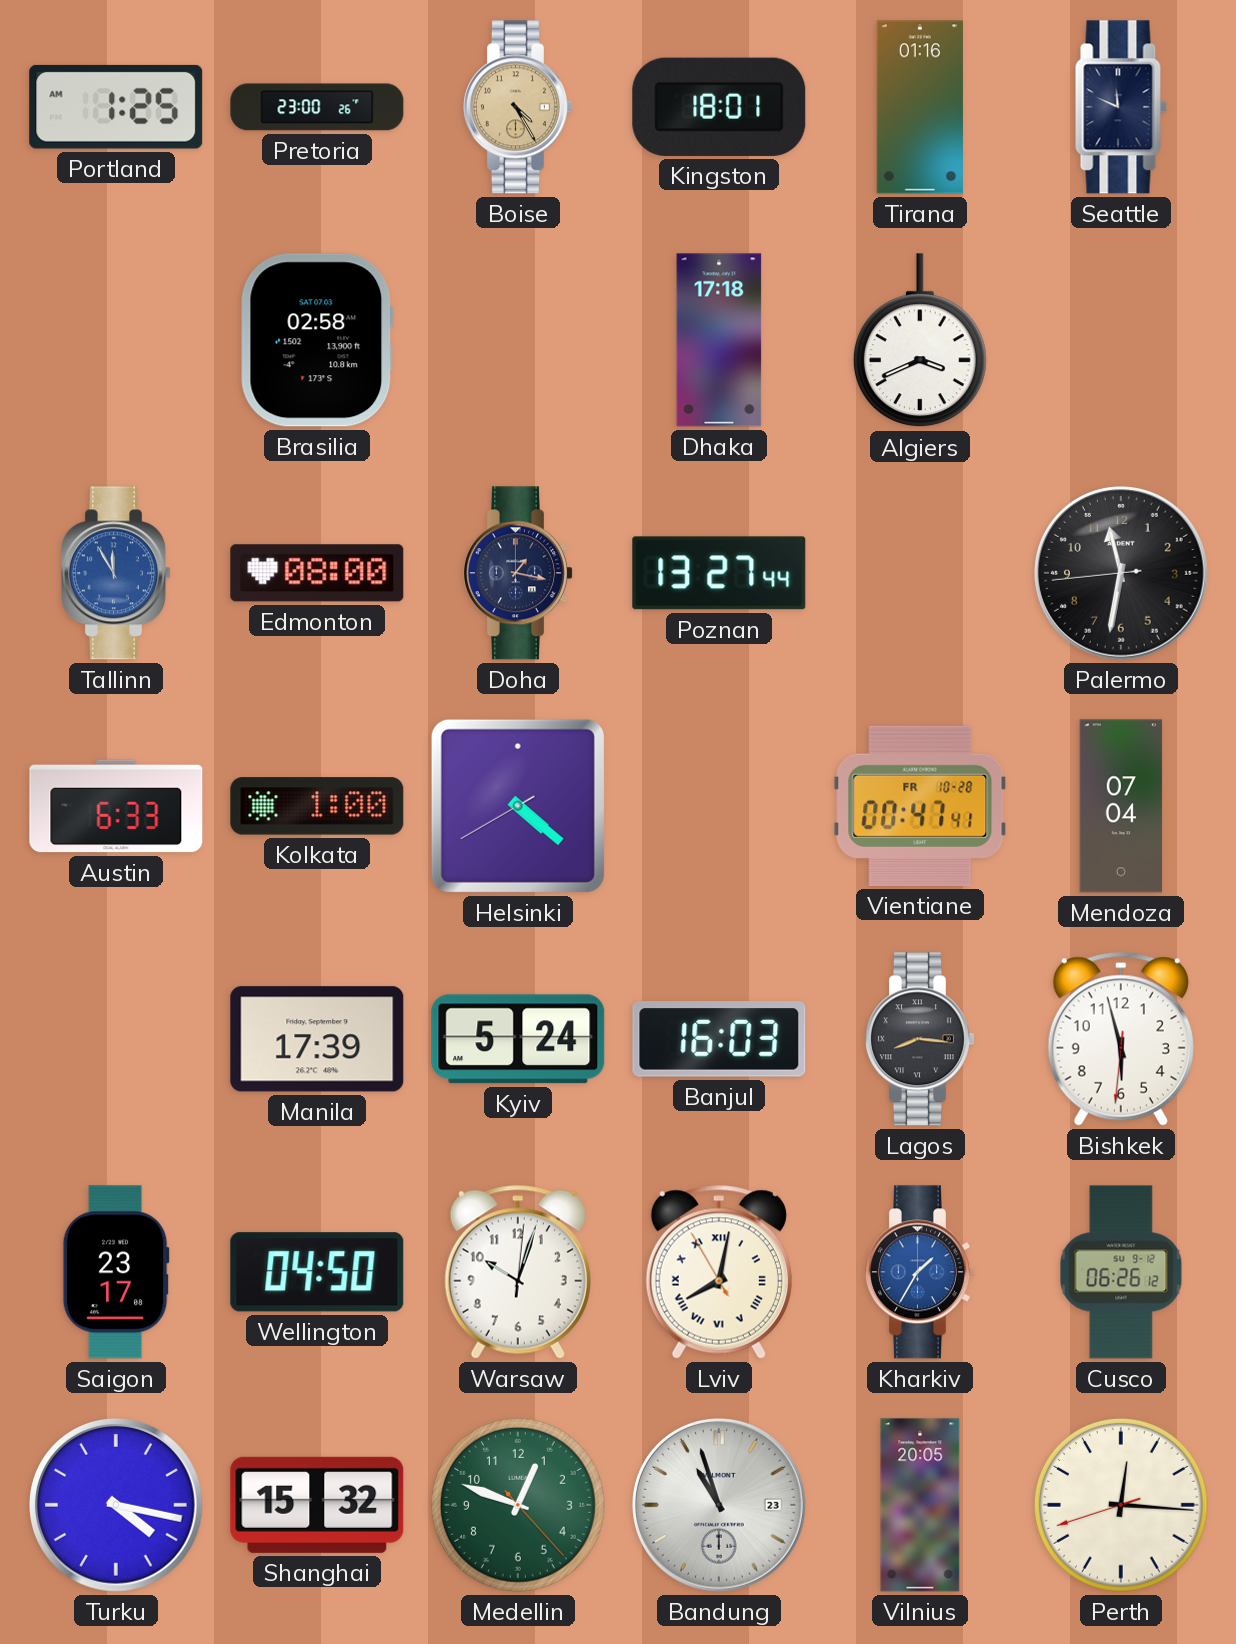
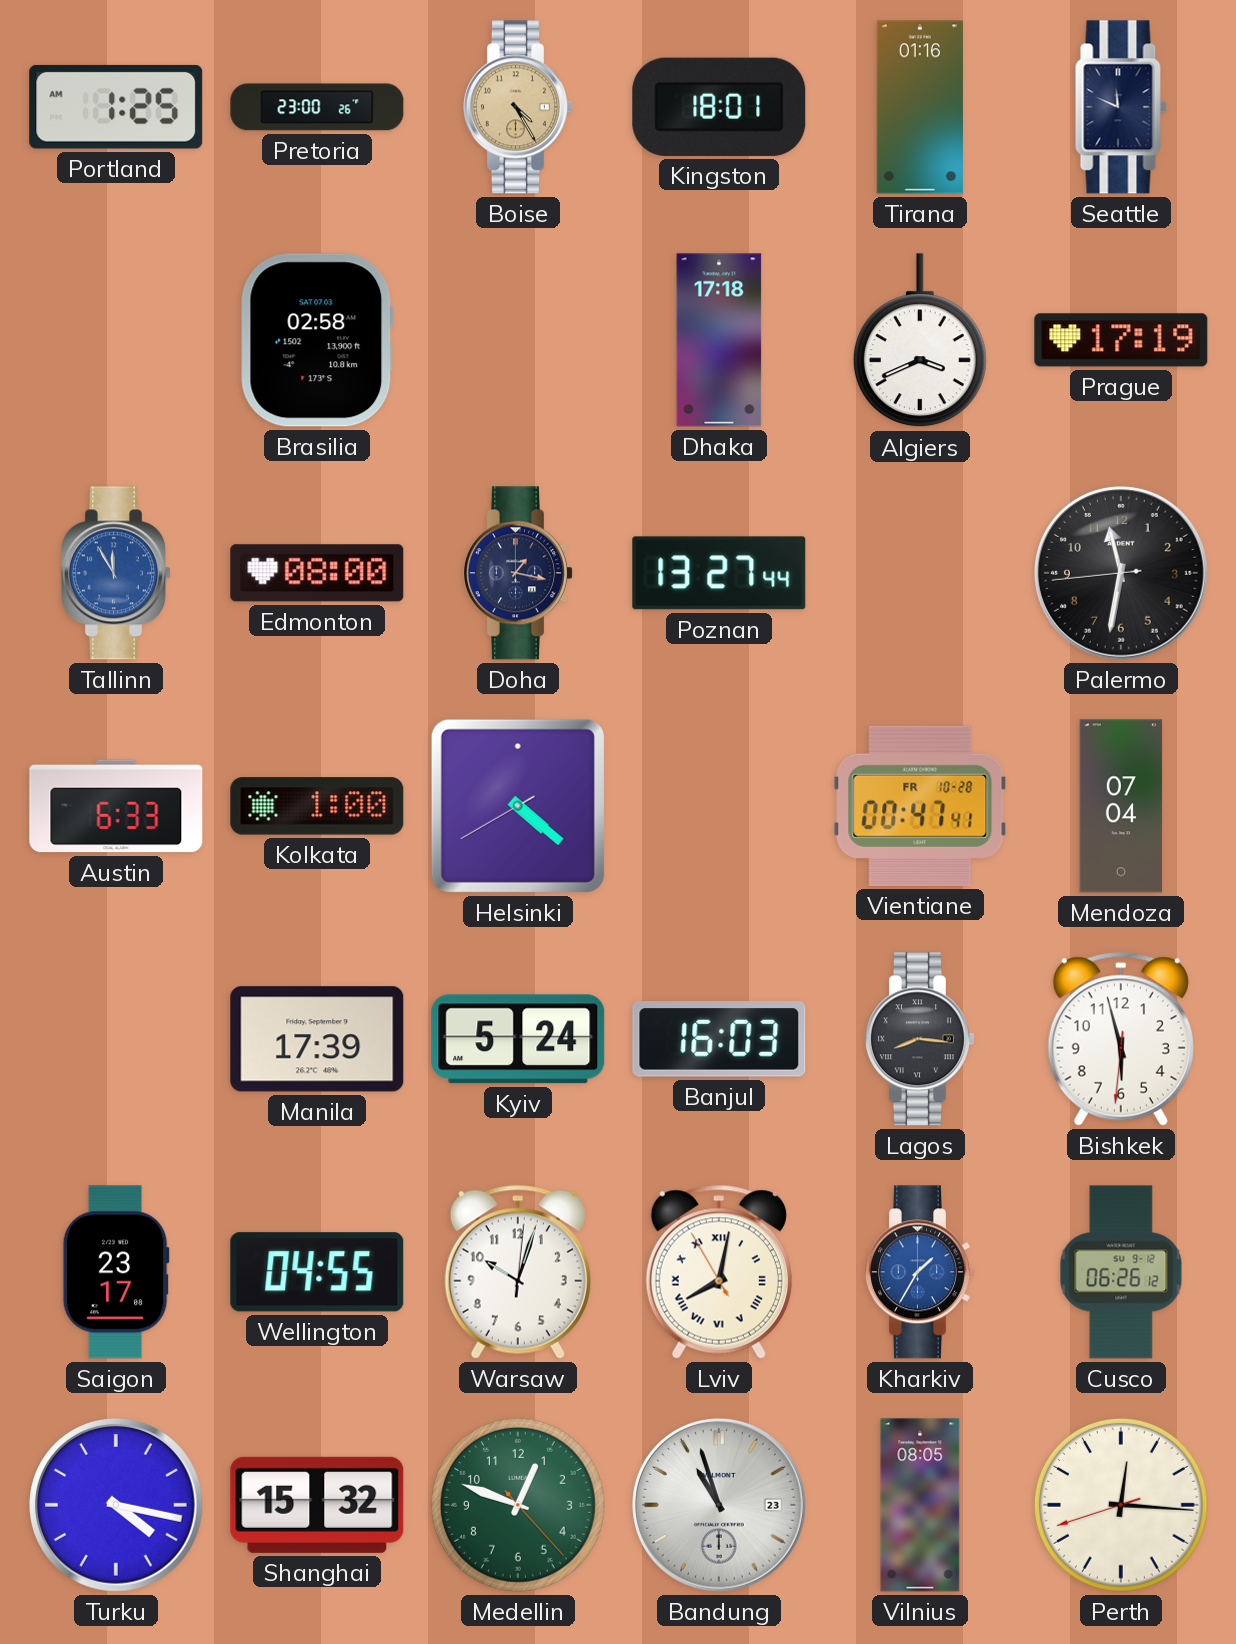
Prague: none -> 17:19
Wellington: 04:50 -> 04:55
Vilnius: 20:05 -> 08:05
